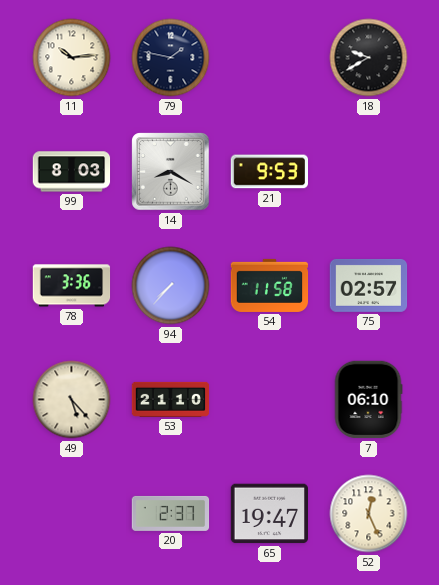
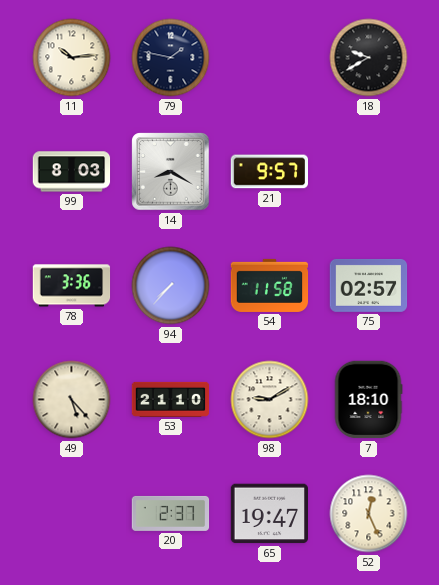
21: 9:53 -> 9:57
98: none -> 9:10
7: 06:10 -> 18:10
